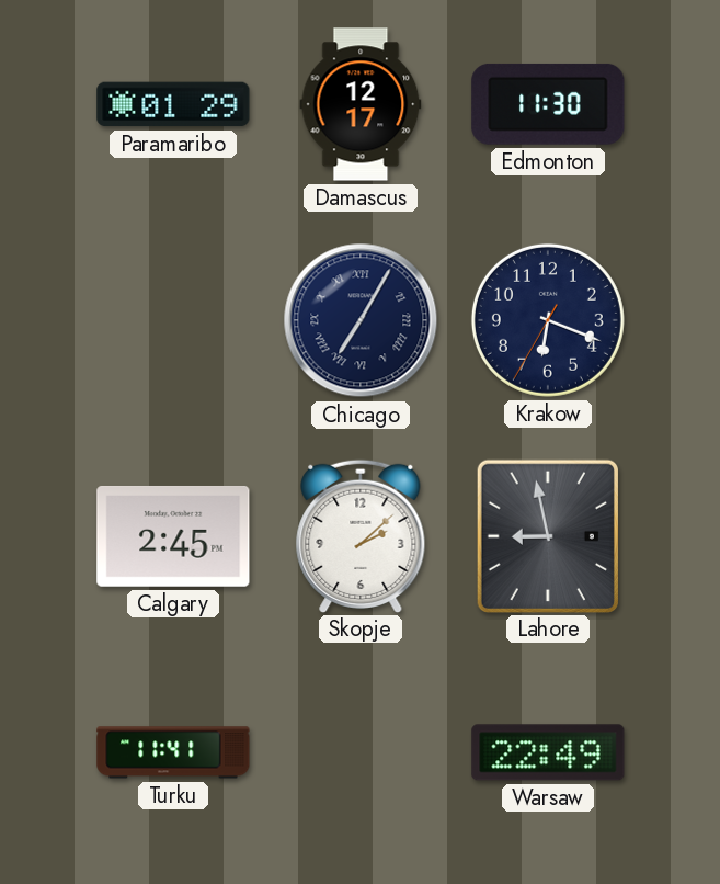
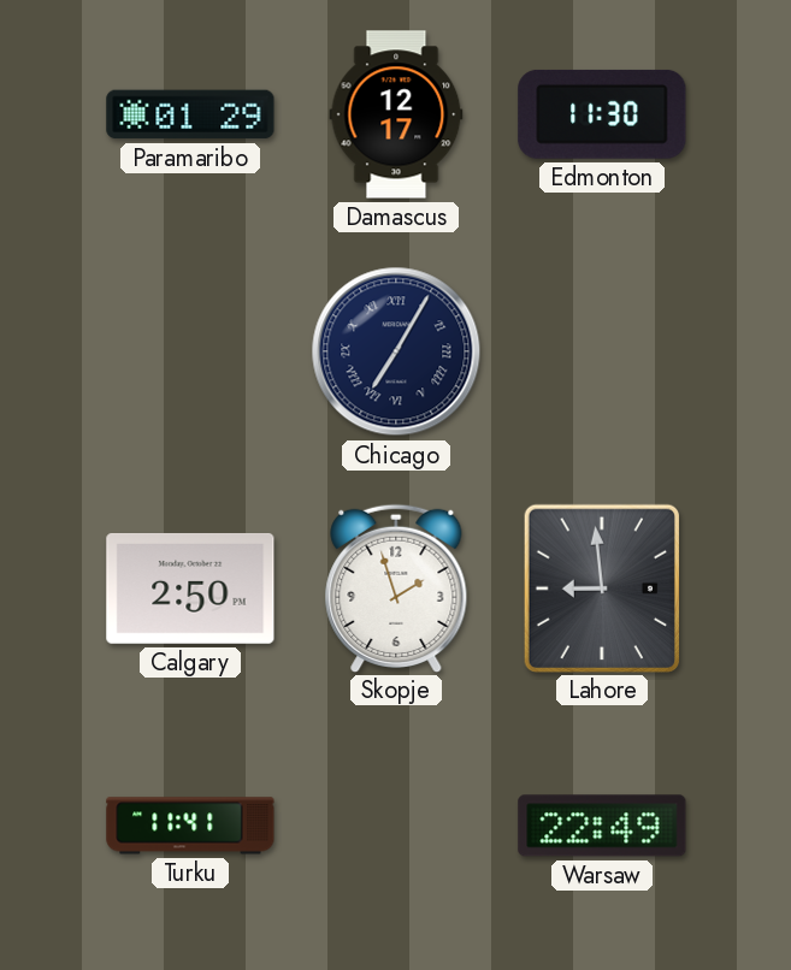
Krakow: 6:18 -> none
Calgary: 2:45 -> 2:50
Skopje: 2:08 -> 1:57
Lahore: 8:58 -> 8:59
